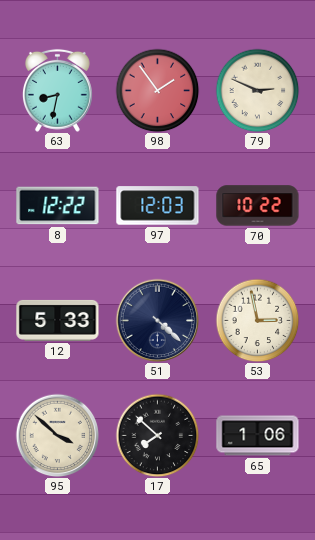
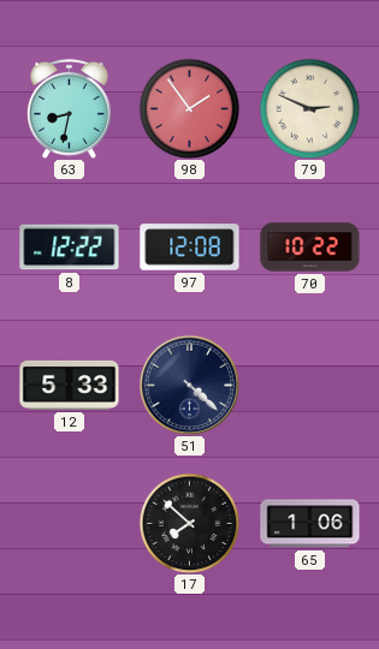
97: 12:03 -> 12:08
53: 2:58 -> none
95: 3:52 -> none
